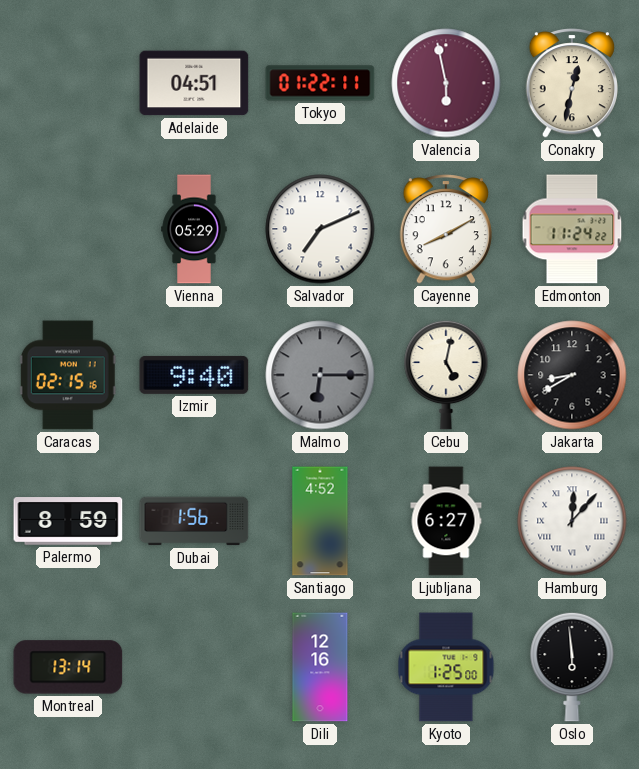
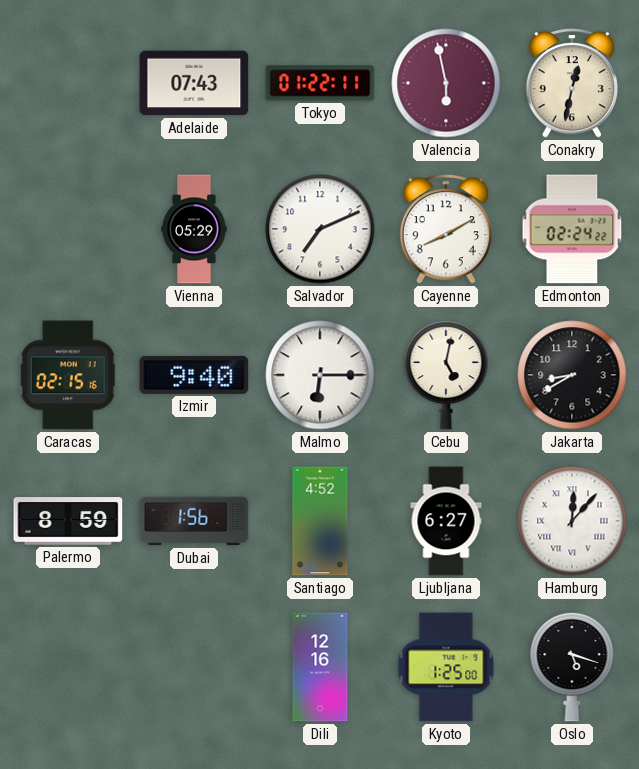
Adelaide: 04:51 -> 07:43
Edmonton: 11:24 -> 02:24
Malmo dial: grey -> white
Montreal: 13:14 -> none
Oslo: 5:59 -> 5:18
